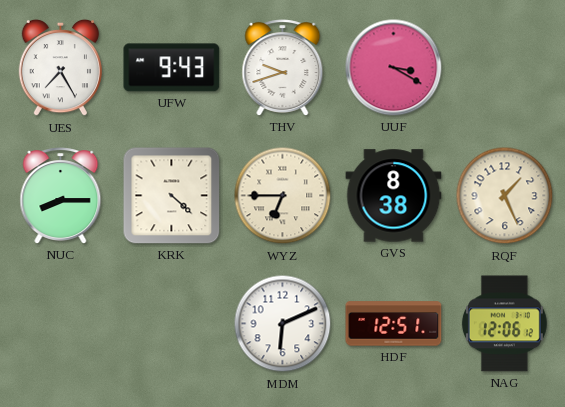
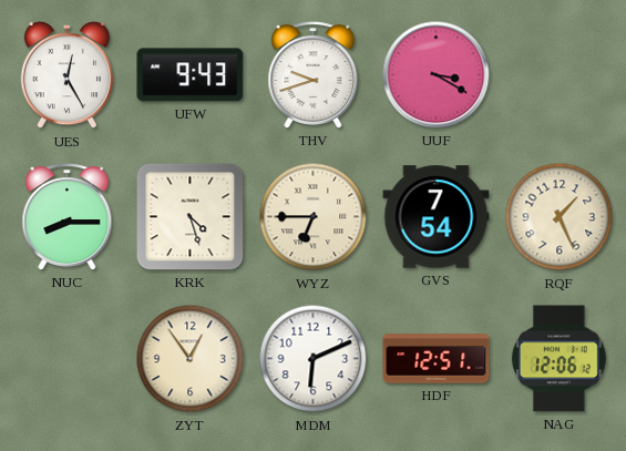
UES: 7:25 -> 12:25
KRK: 4:22 -> 4:27
GVS: 8:38 -> 7:54
ZYT: none -> 12:54
